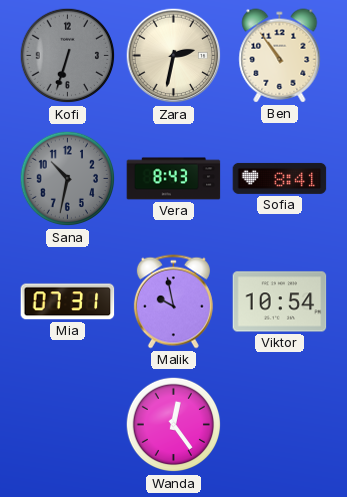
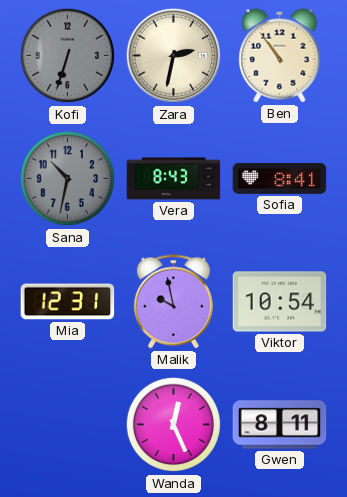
Mia: 07:31 -> 12:31
Wanda: 12:24 -> 12:26
Gwen: none -> 8:11
